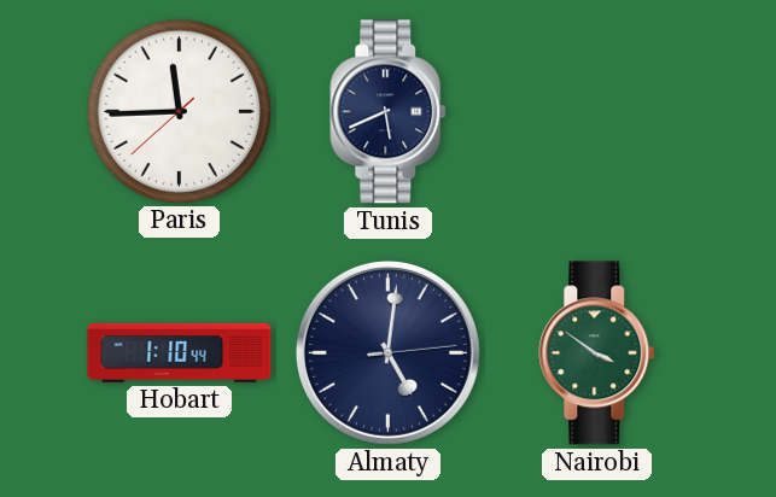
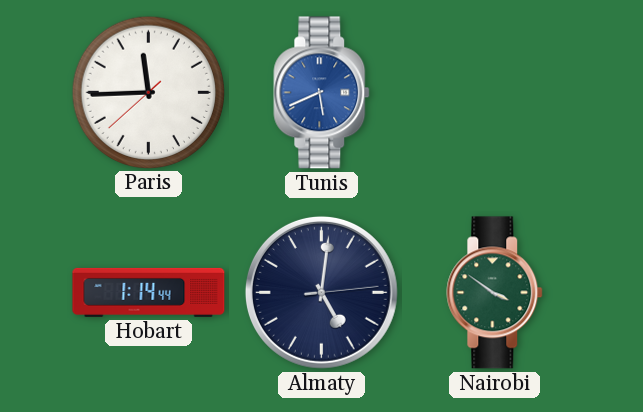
Tunis dial: navy -> blue
Hobart: 1:10 -> 1:14
